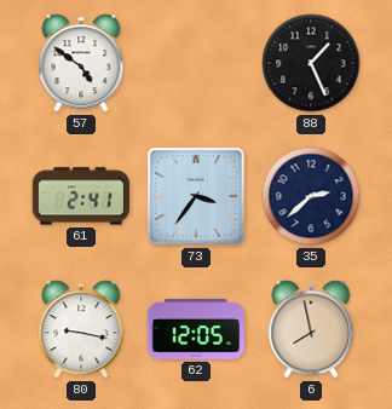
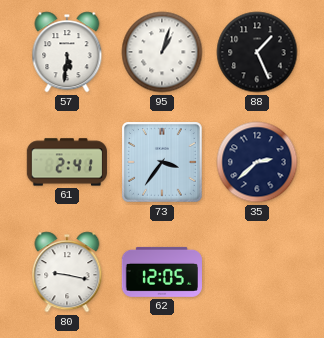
57: 4:51 -> 5:31
95: none -> 1:03
6: 7:58 -> none
